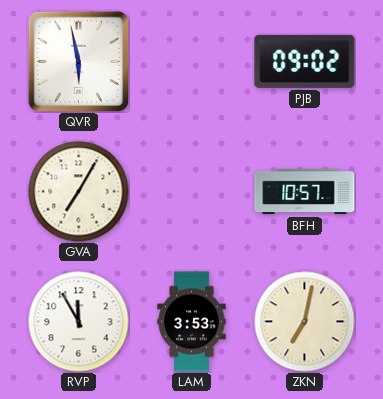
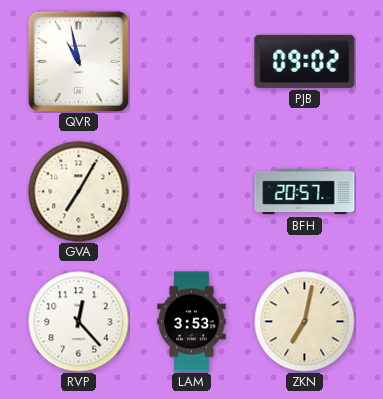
QVR: 5:58 -> 10:58
BFH: 10:57 -> 20:57
RVP: 11:55 -> 12:23
